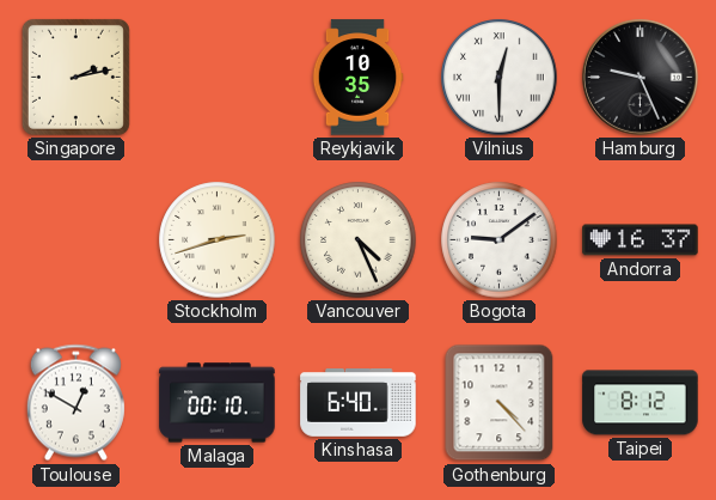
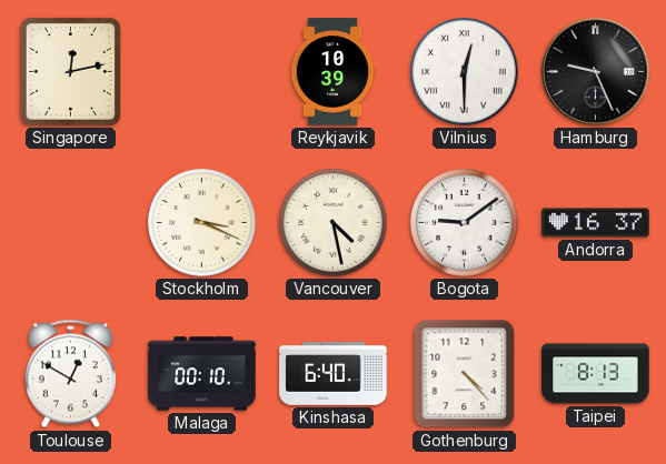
Singapore: 2:13 -> 12:13
Reykjavik: 10:35 -> 10:39
Stockholm: 2:42 -> 3:19
Vancouver: 4:26 -> 4:28
Taipei: 8:12 -> 8:13
